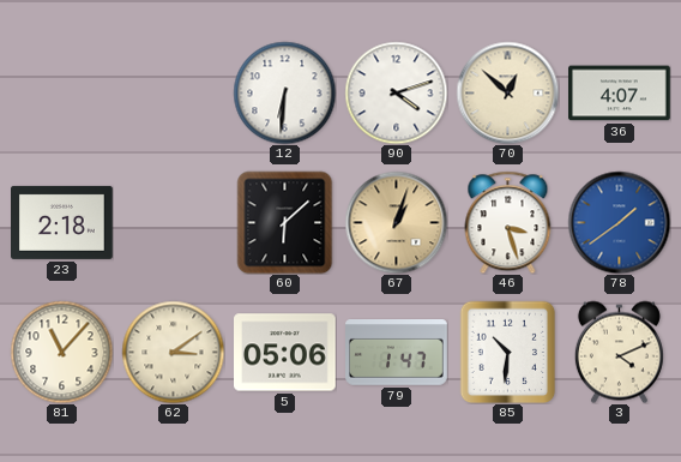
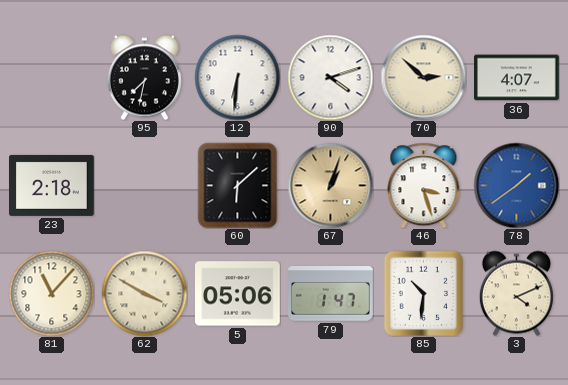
95: none -> 7:32
70: 12:52 -> 2:52
62: 3:09 -> 3:50
